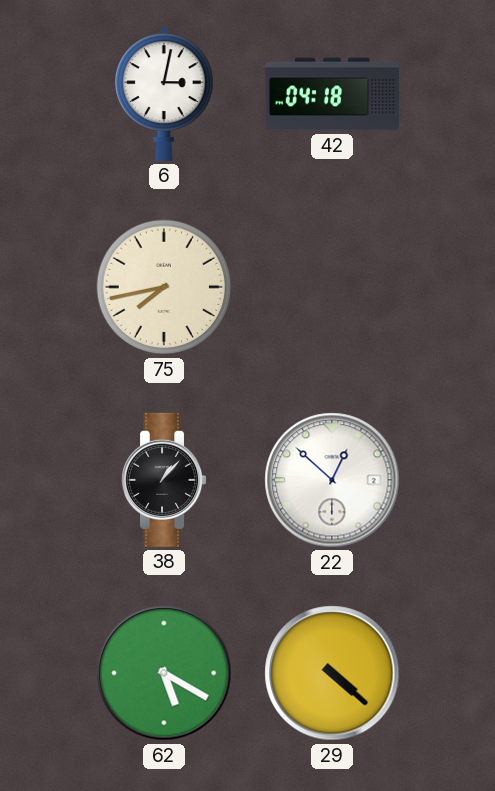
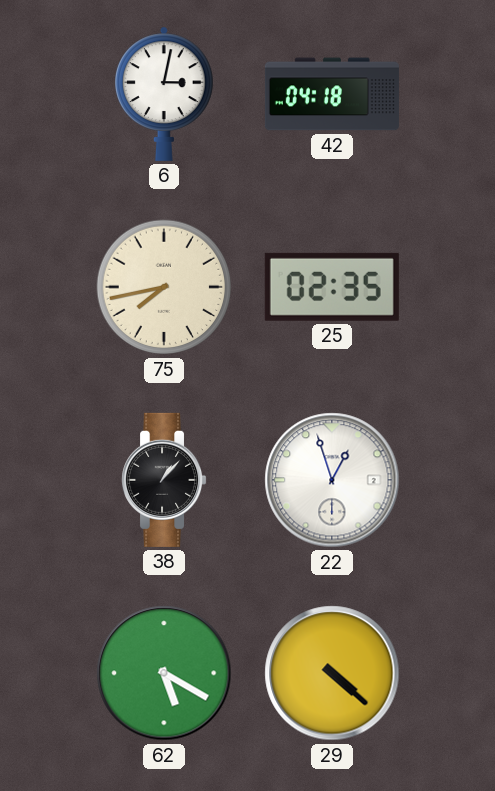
25: none -> 02:35
22: 12:52 -> 12:57
